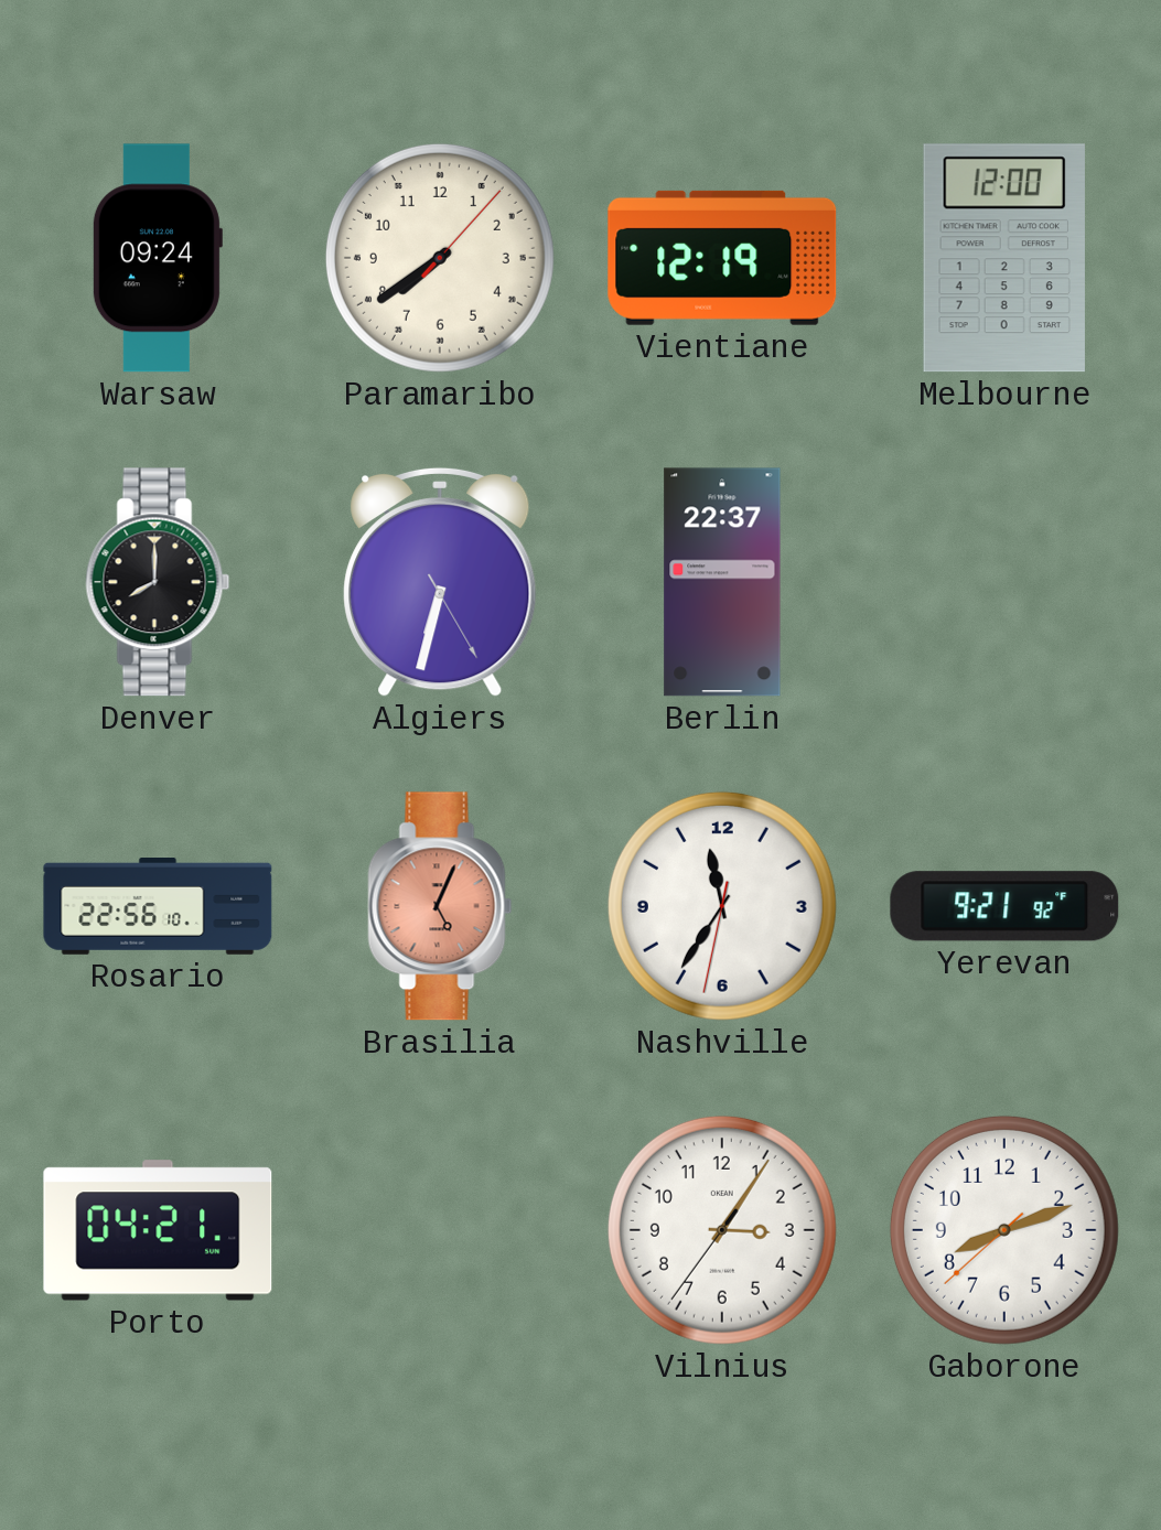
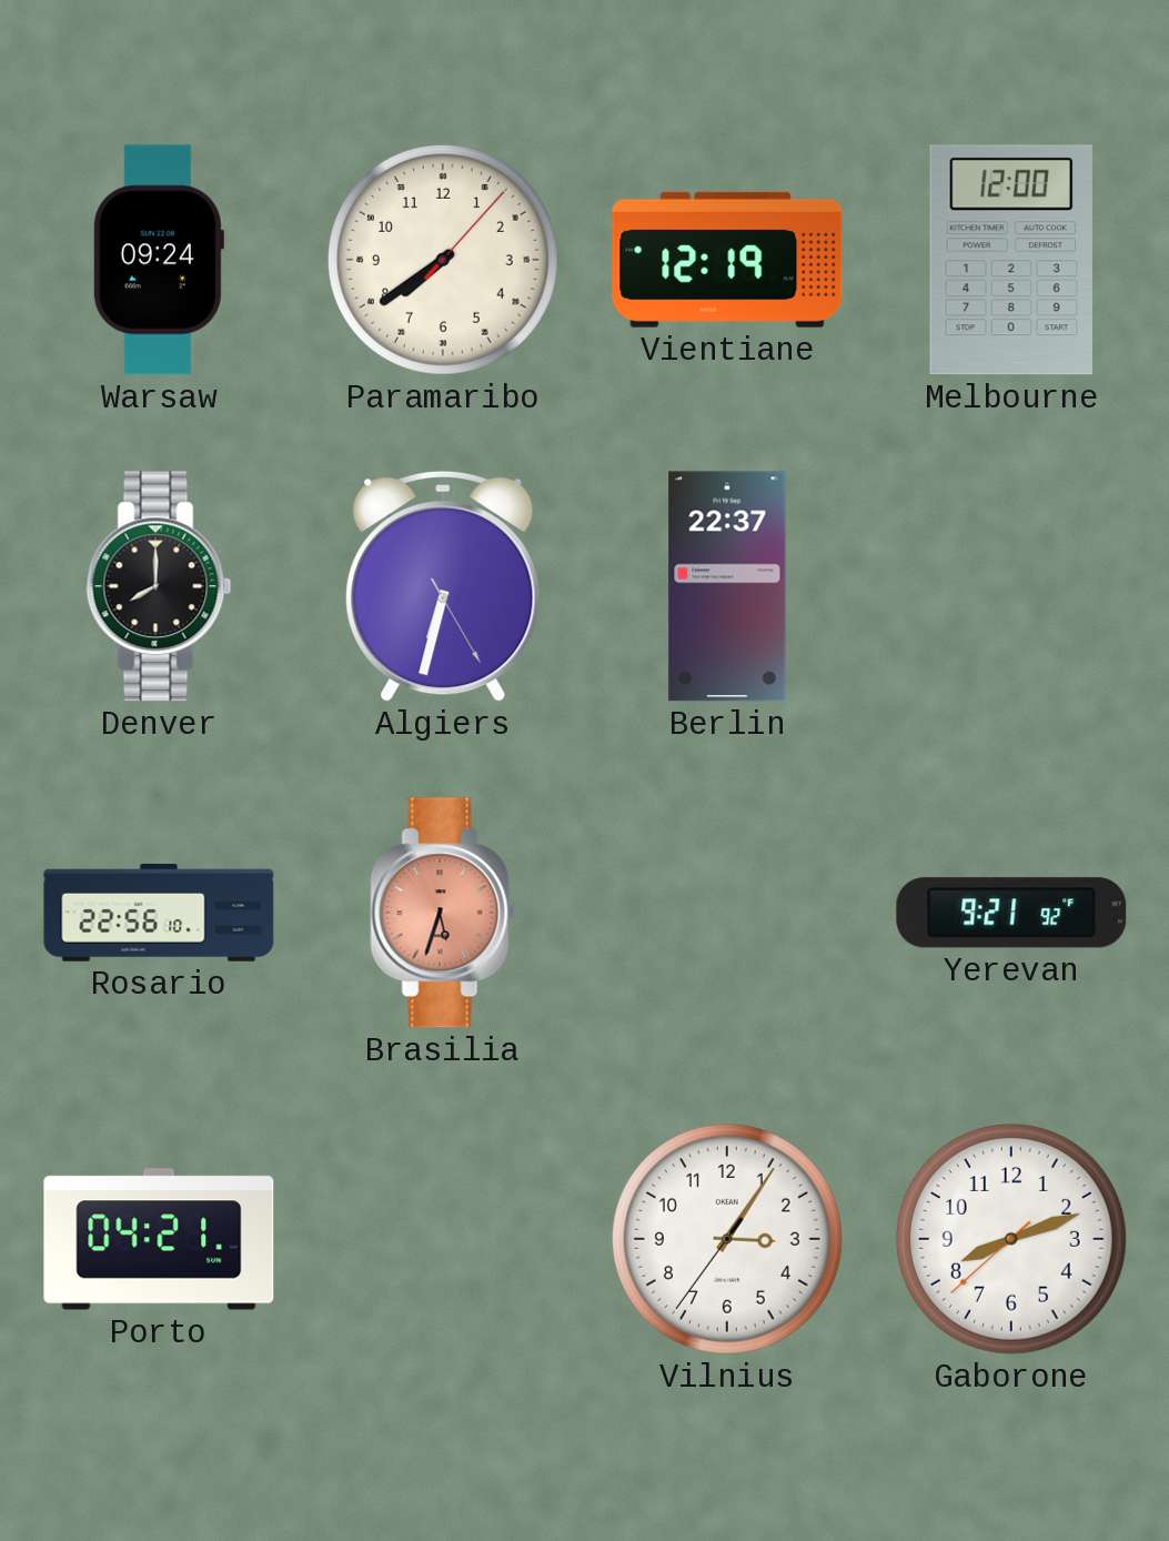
Brasilia: 5:04 -> 5:33
Nashville: 11:35 -> none
